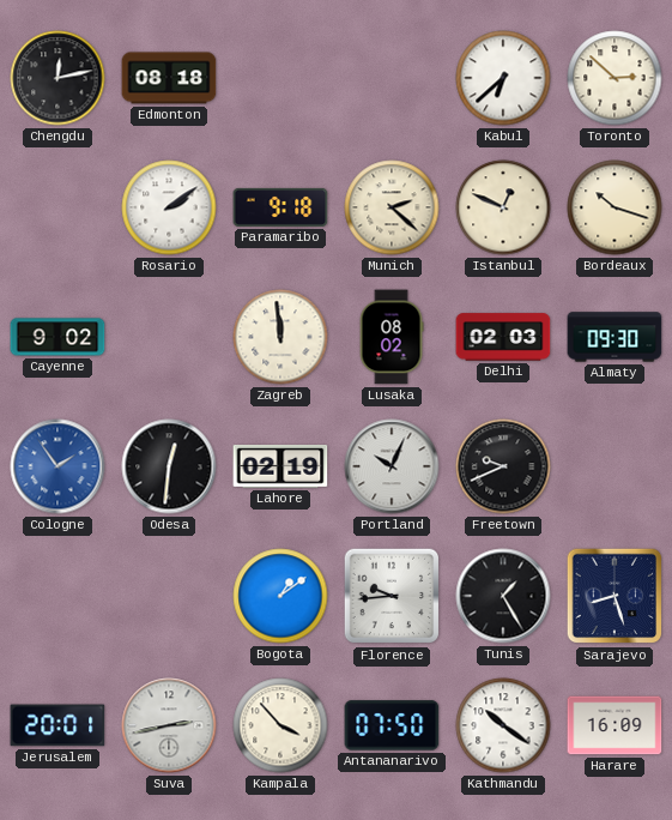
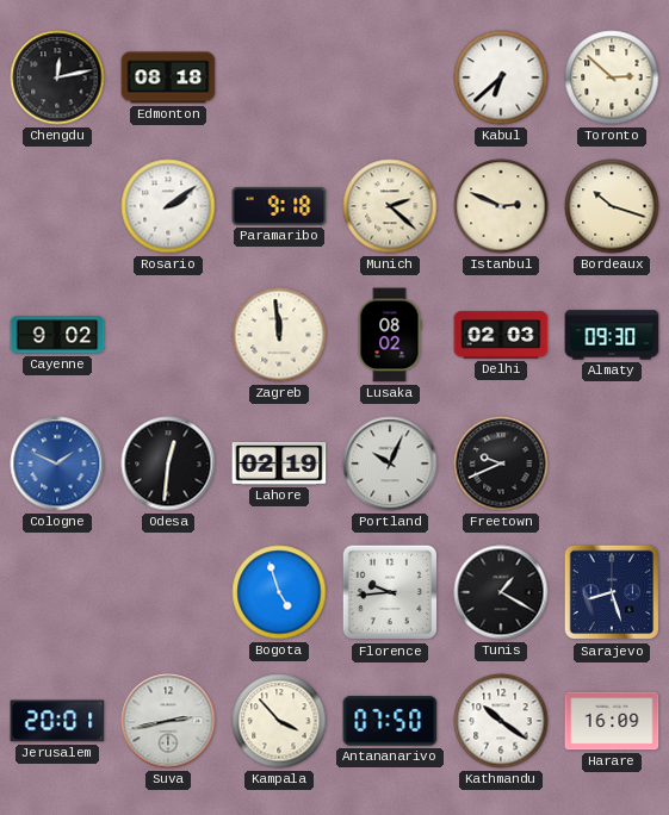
Istanbul: 12:49 -> 2:49
Cologne: 1:54 -> 1:49
Bogota: 1:09 -> 4:57
Tunis: 1:25 -> 1:20
